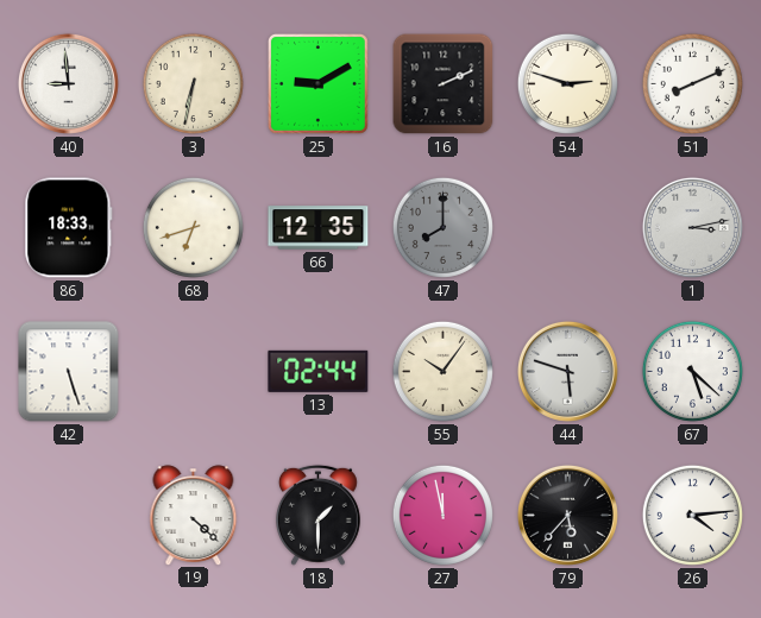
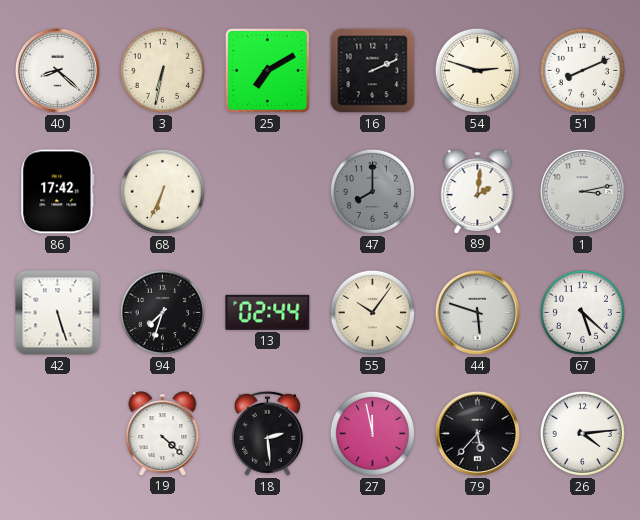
40: 8:59 -> 8:22
25: 9:10 -> 7:10
86: 18:33 -> 17:42
68: 6:42 -> 6:34
66: 12:35 -> none
89: none -> 2:01
94: none -> 7:33
18: 1:30 -> 2:29
